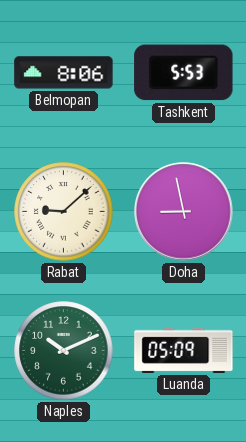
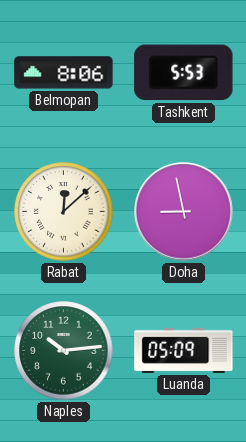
Rabat: 9:08 -> 12:08
Naples: 10:11 -> 10:14
